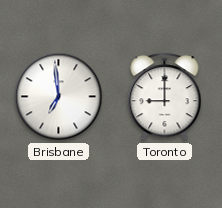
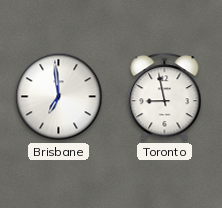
Toronto: 9:00 -> 8:58
